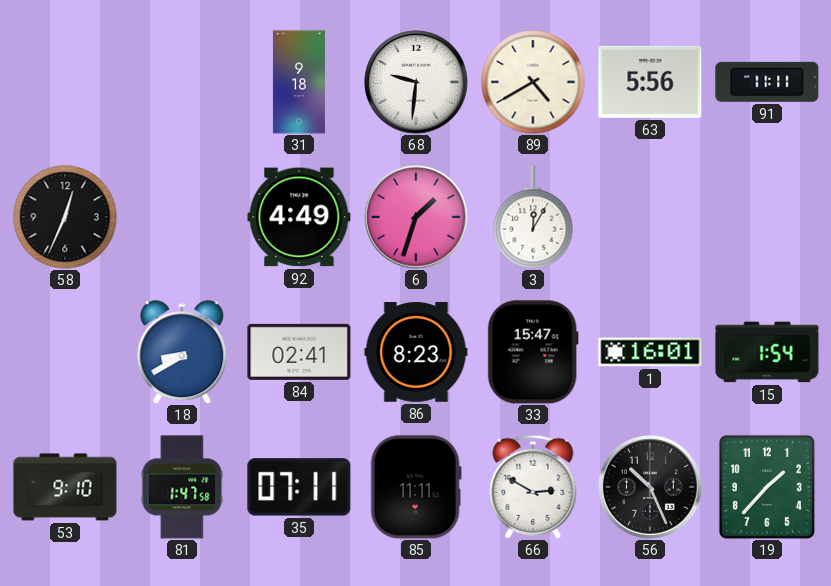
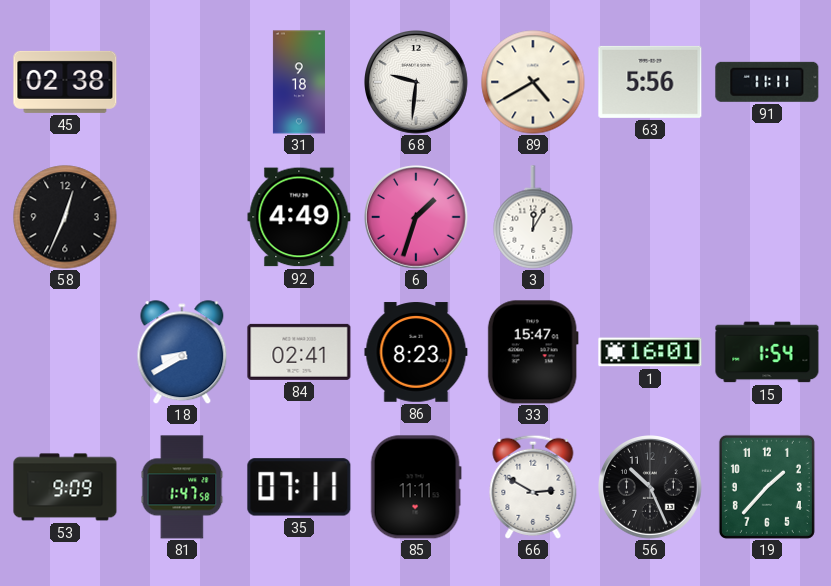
45: none -> 02:38
53: 9:10 -> 9:09
